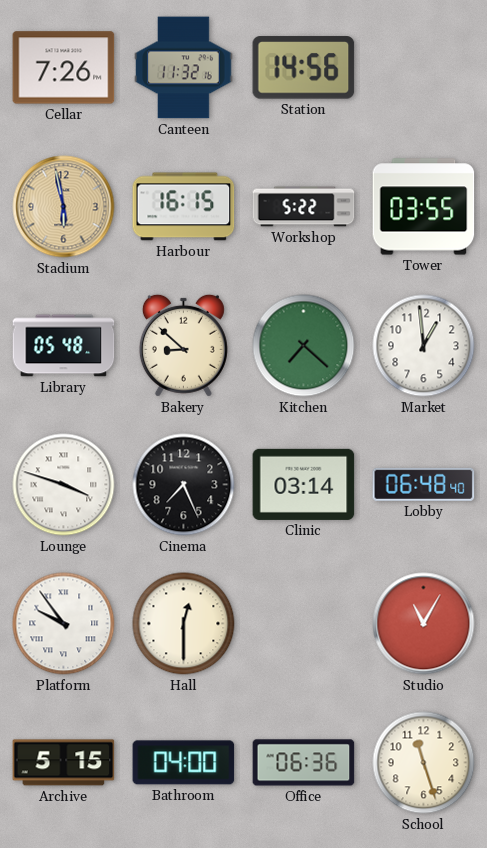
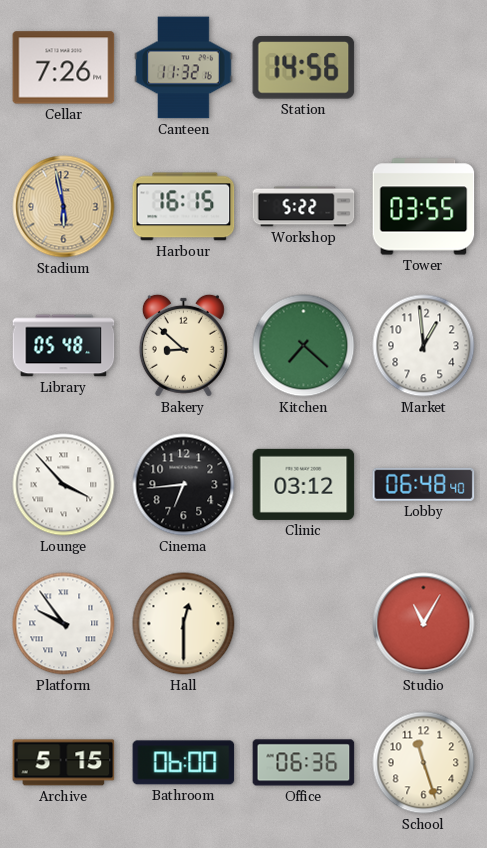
Lounge: 3:48 -> 3:53
Cinema: 7:26 -> 6:44
Clinic: 03:14 -> 03:12
Bathroom: 04:00 -> 06:00
